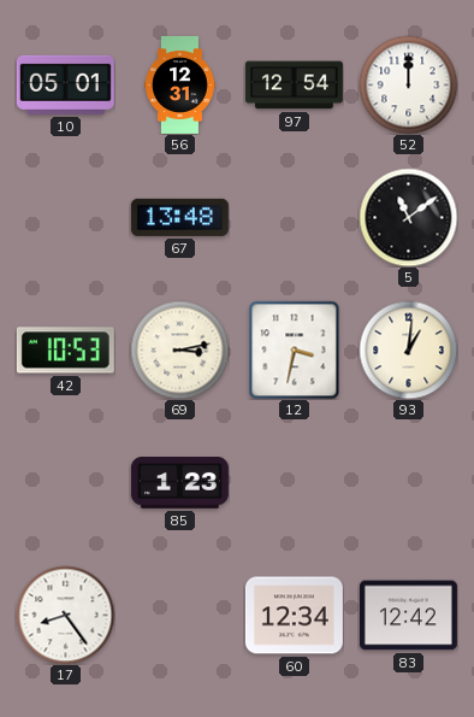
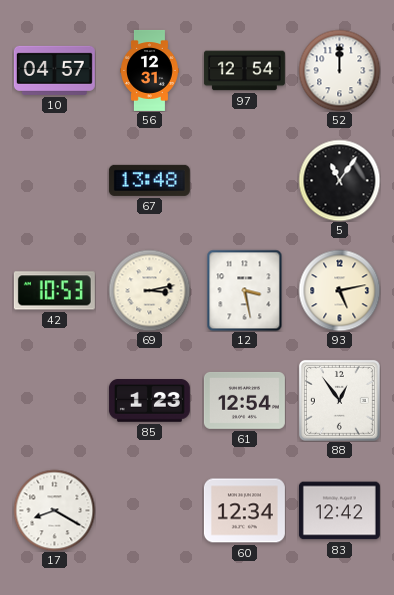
10: 05:01 -> 04:57
5: 11:09 -> 11:06
12: 3:32 -> 3:28
93: 1:01 -> 5:13
61: none -> 12:54
88: none -> 12:54
17: 8:24 -> 8:20
